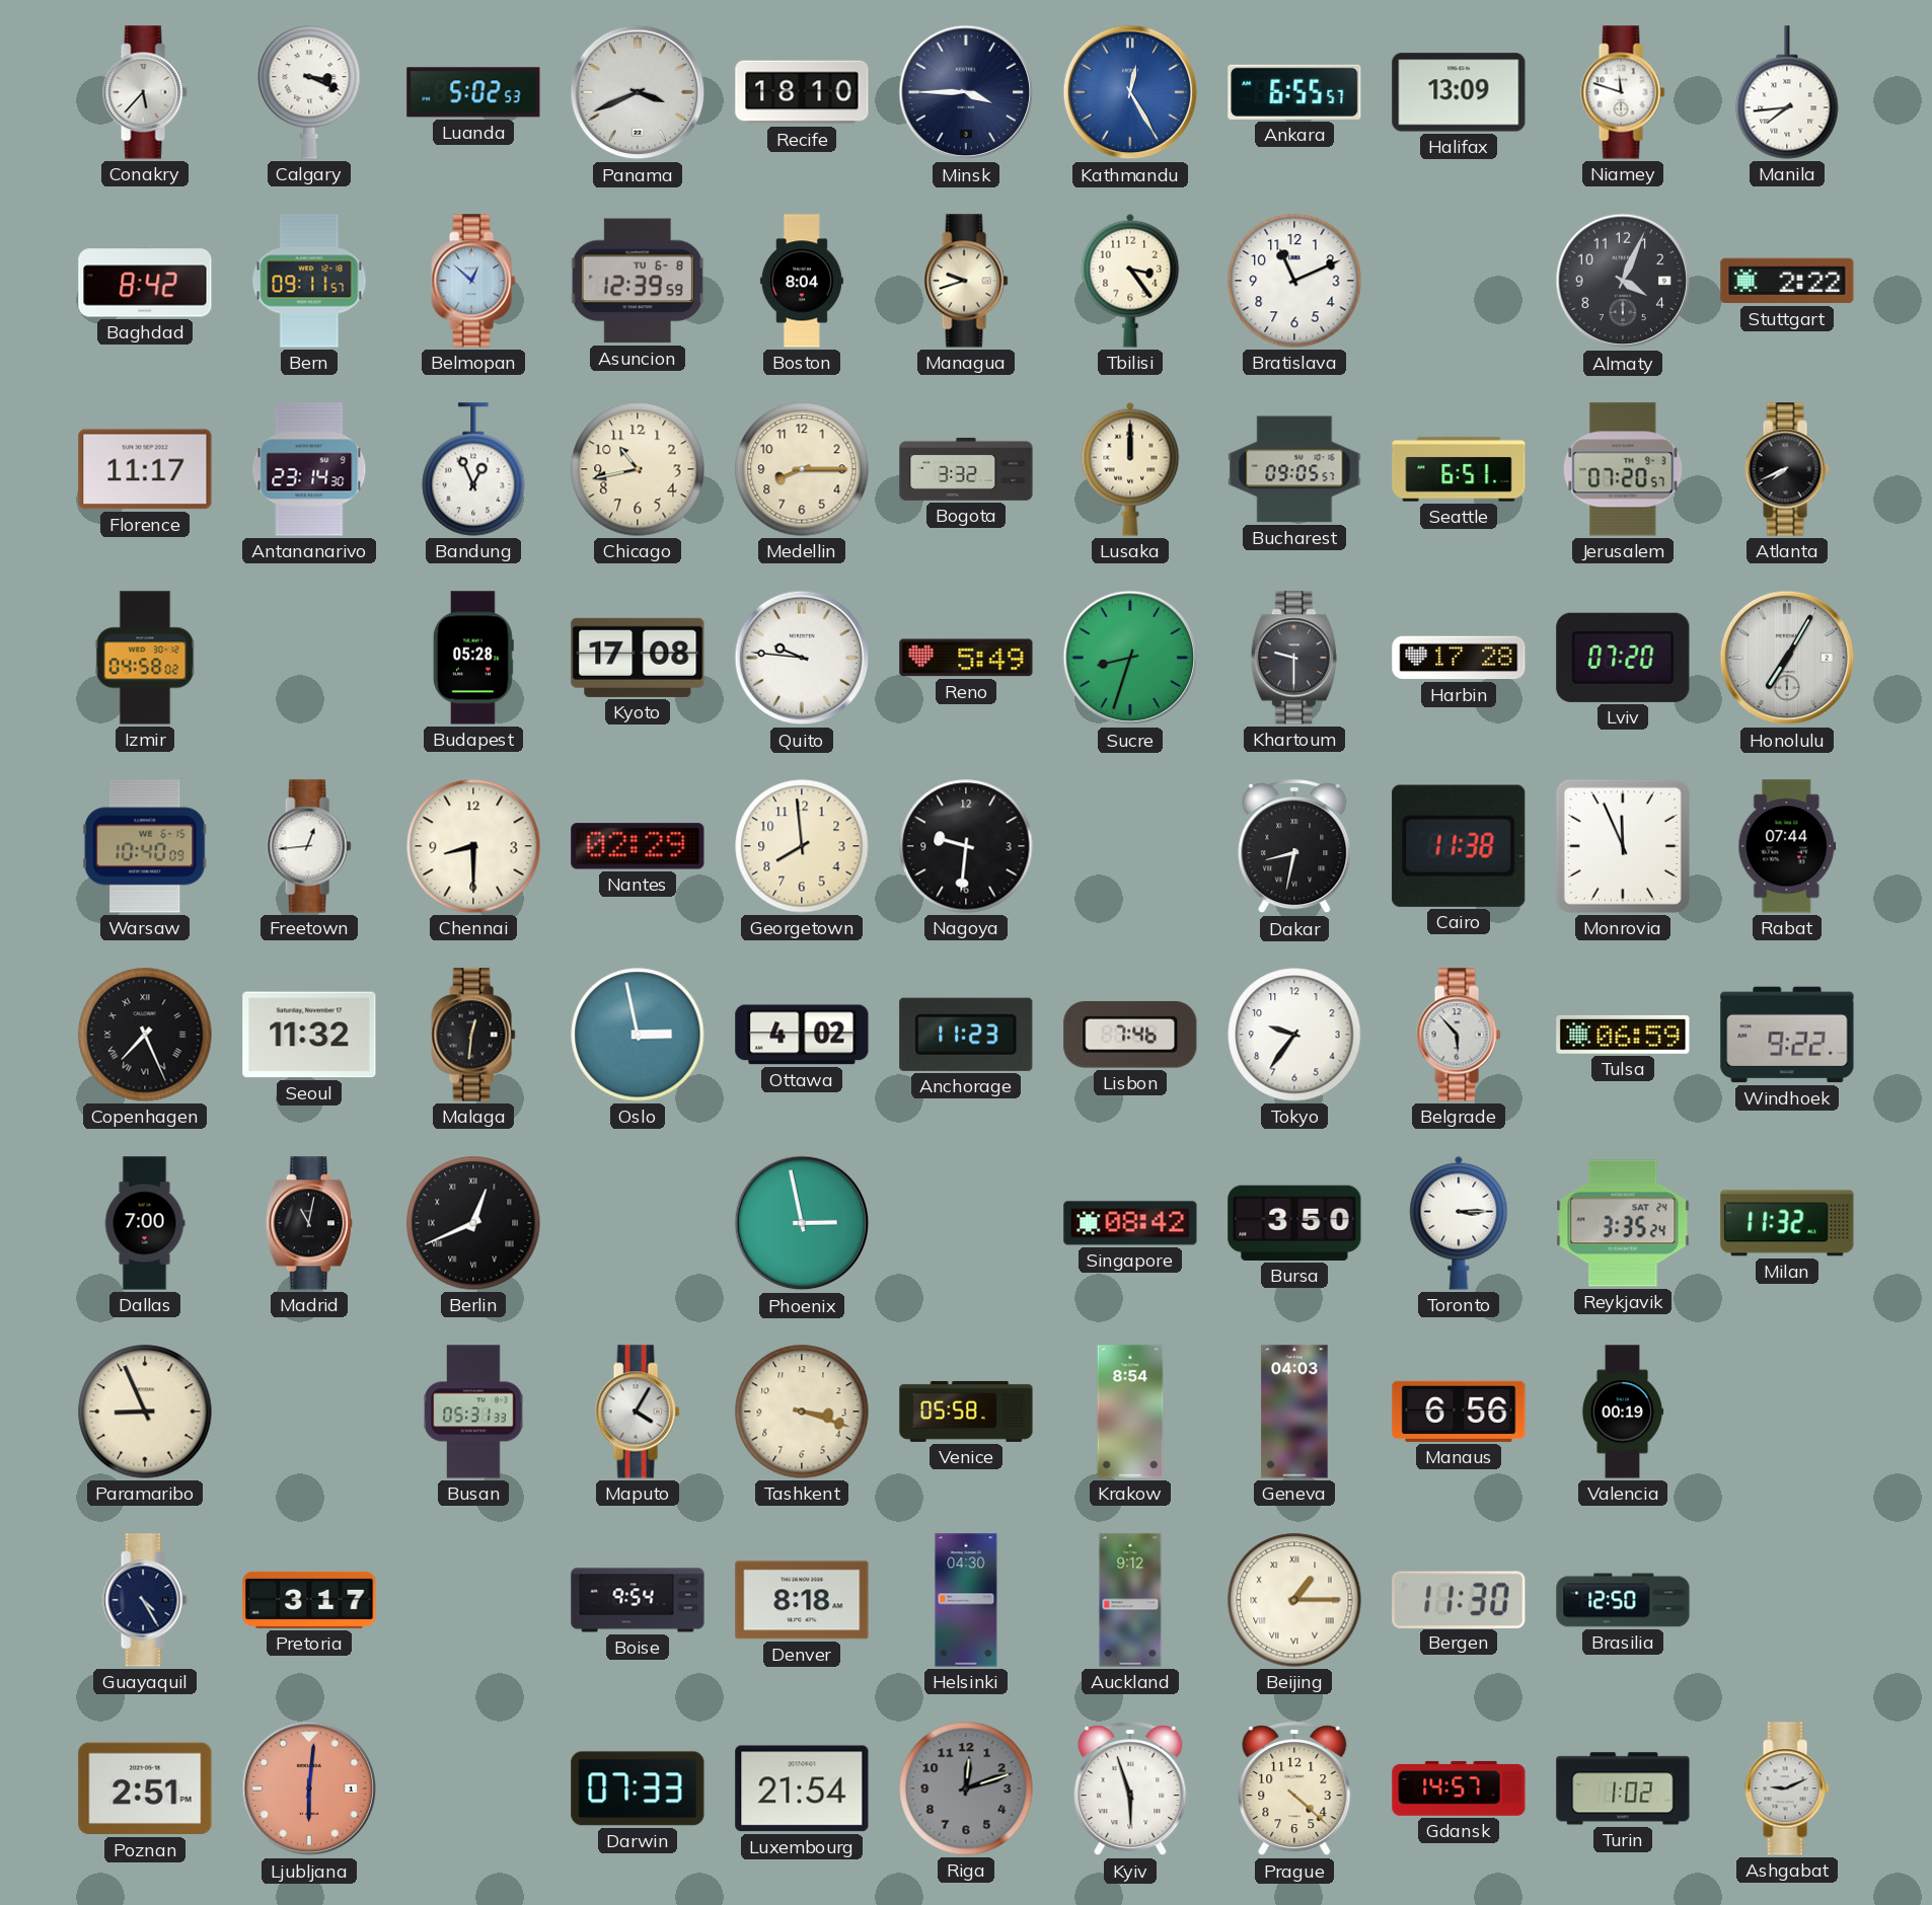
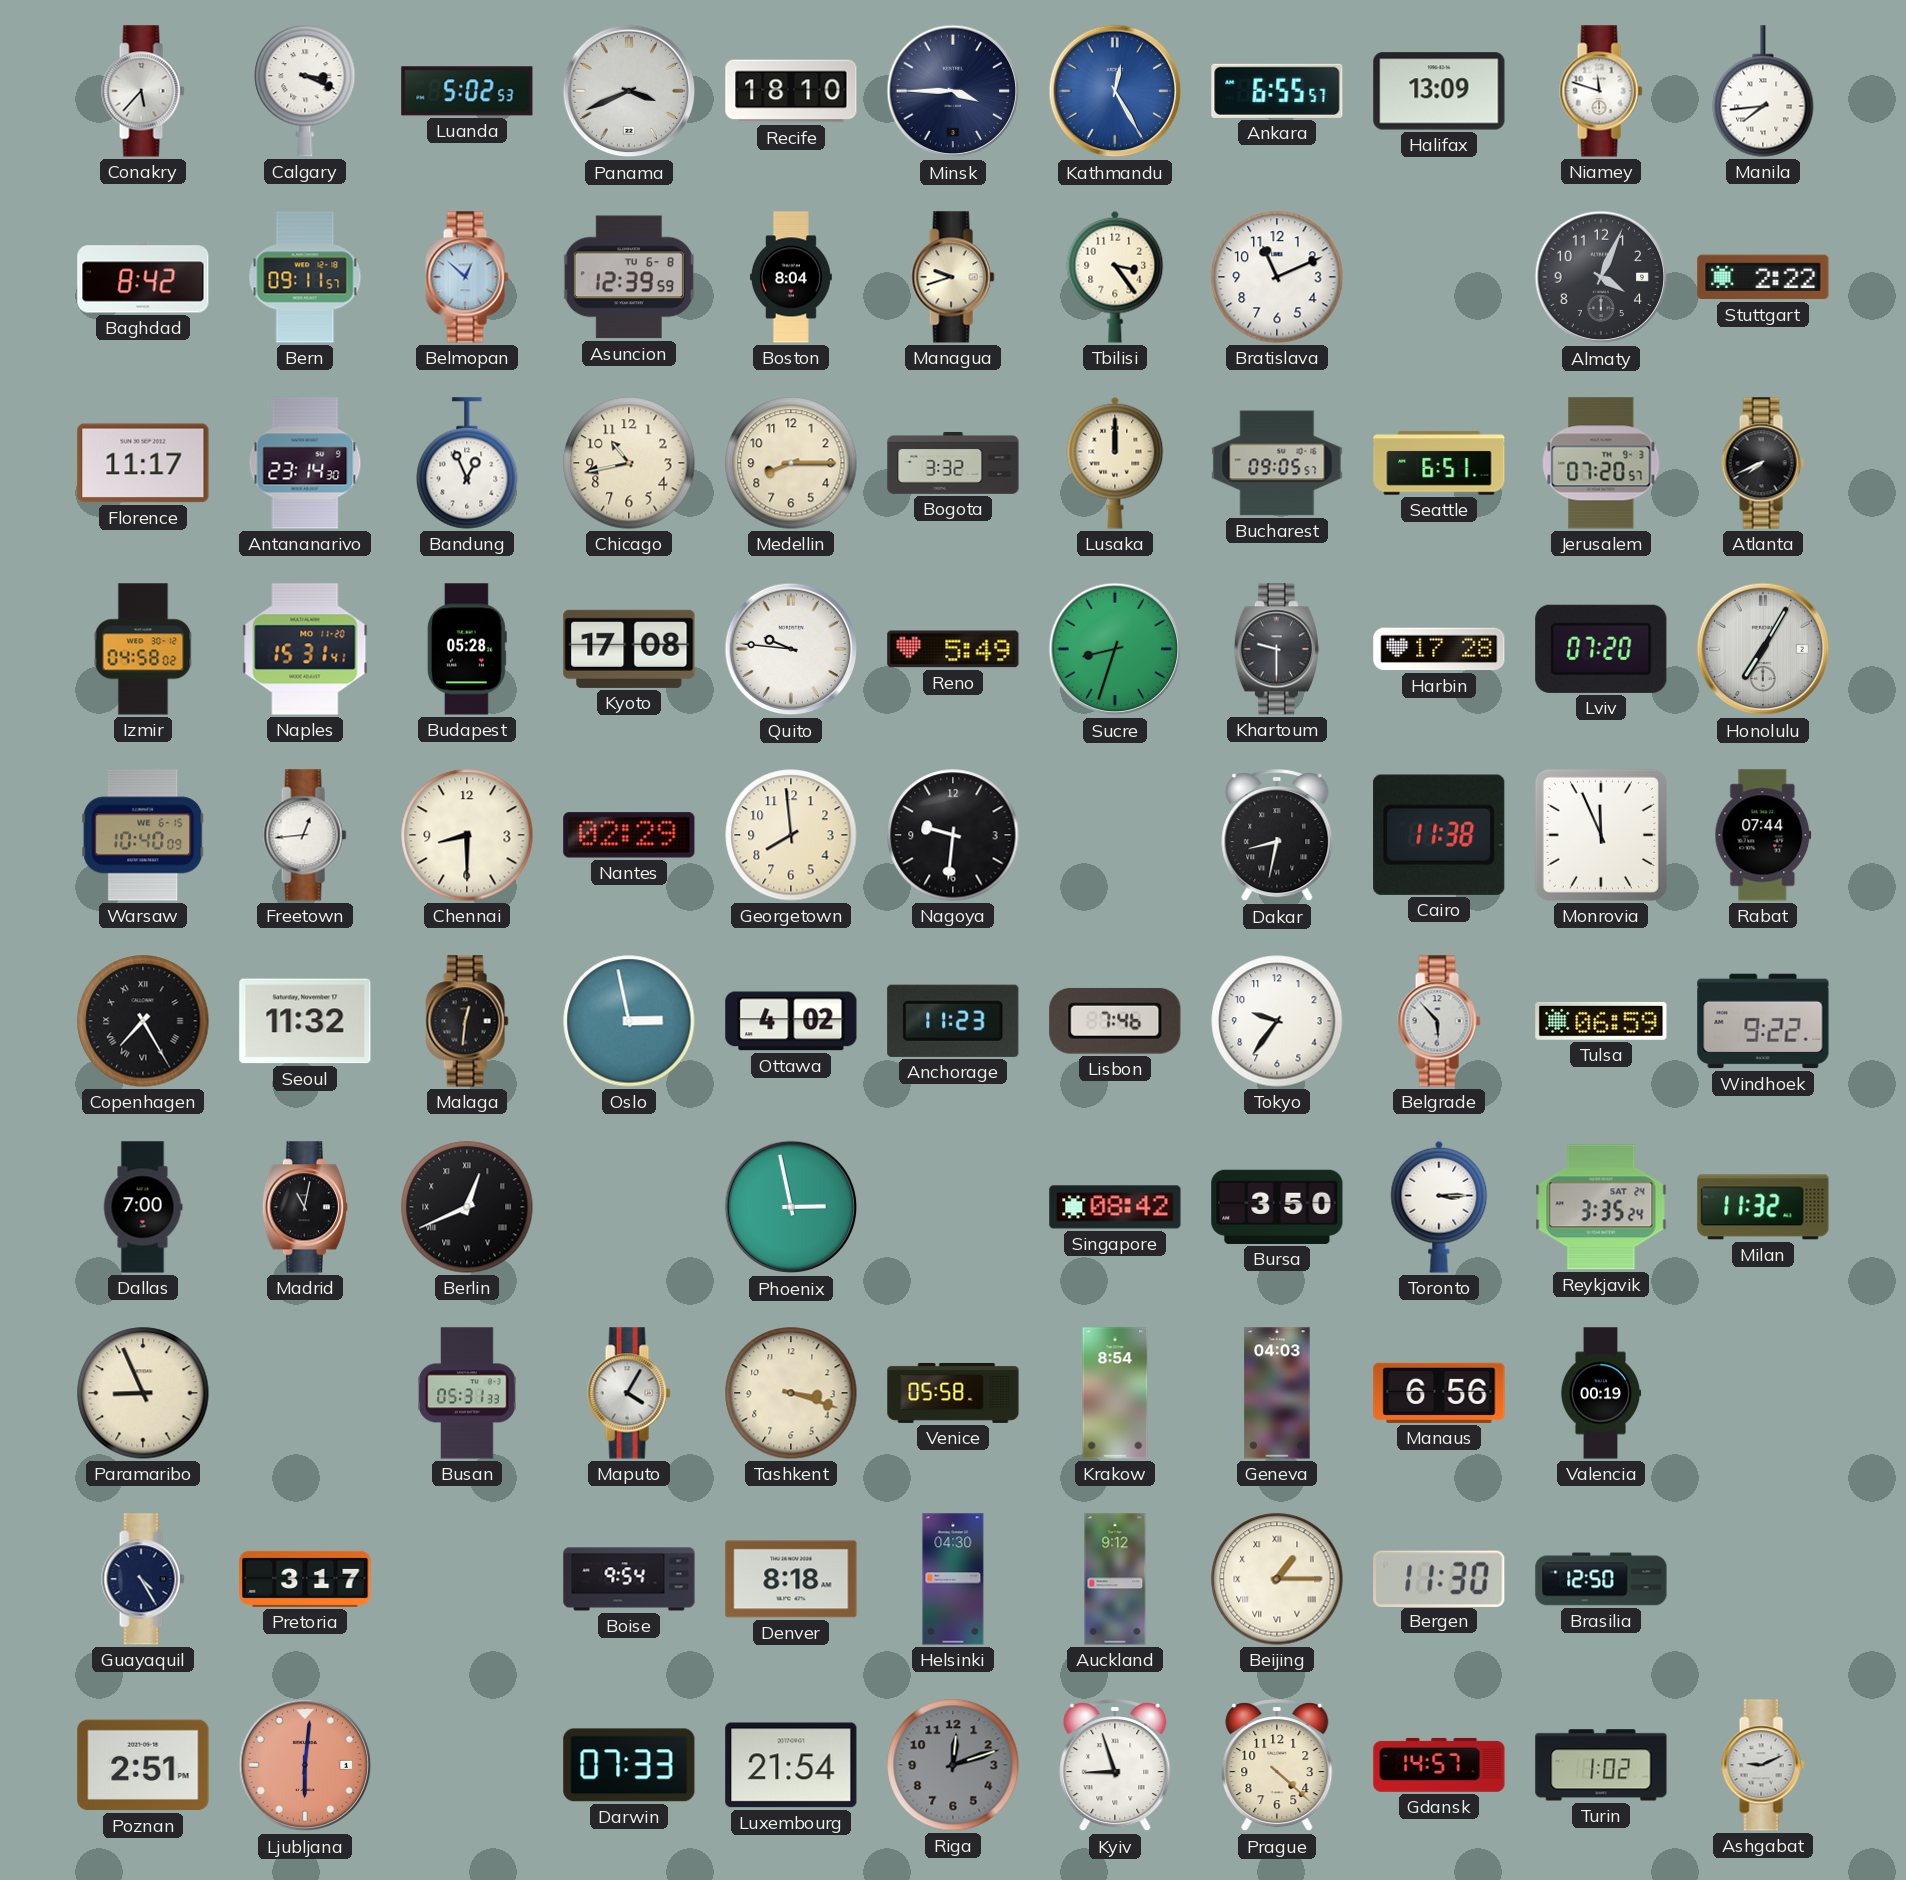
Naples: none -> 15:31
Copenhagen: 7:26 -> 7:25
Kyiv: 5:57 -> 8:57
